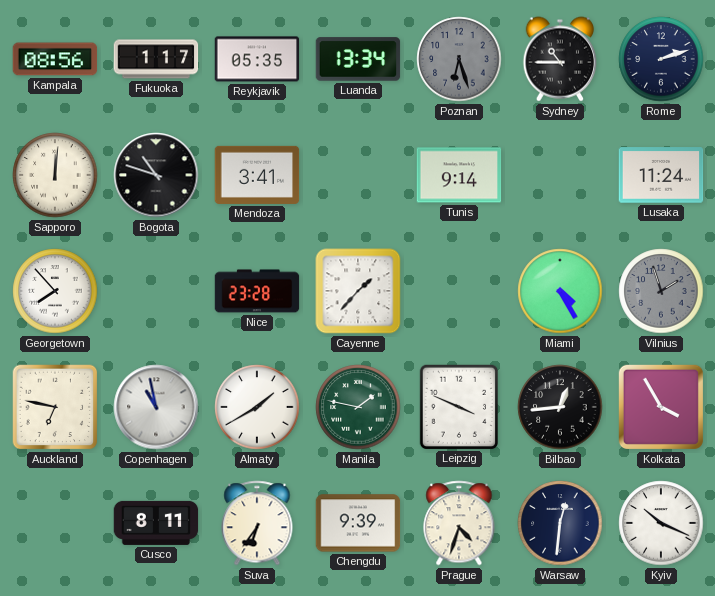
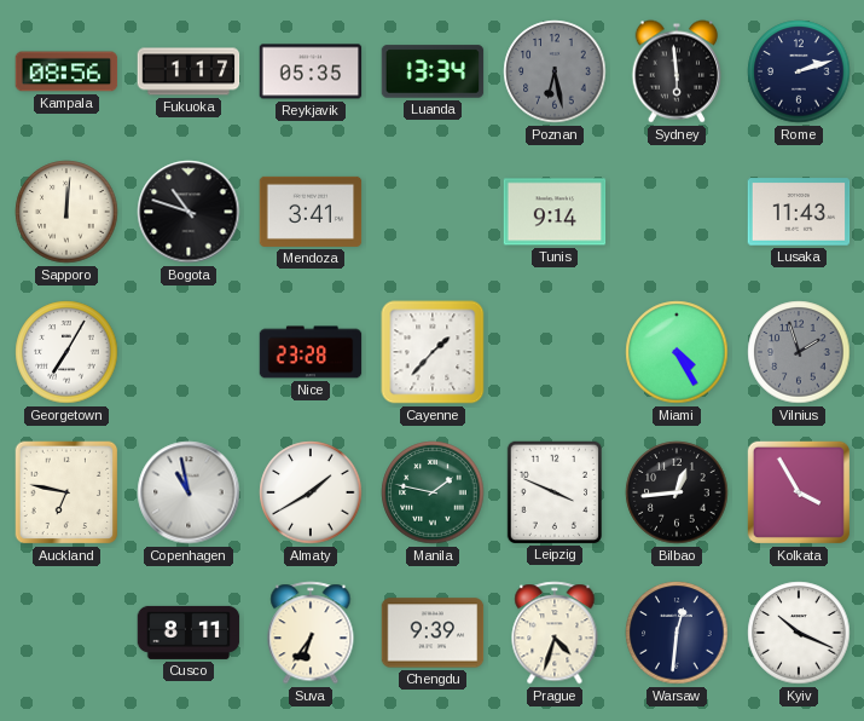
Poznan: 6:27 -> 6:28
Sydney: 10:45 -> 5:59
Lusaka: 11:24 -> 11:43
Georgetown: 7:53 -> 7:05
